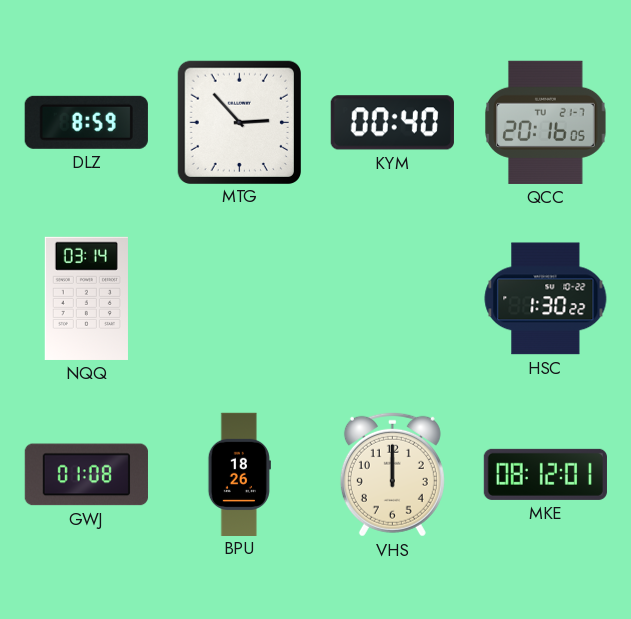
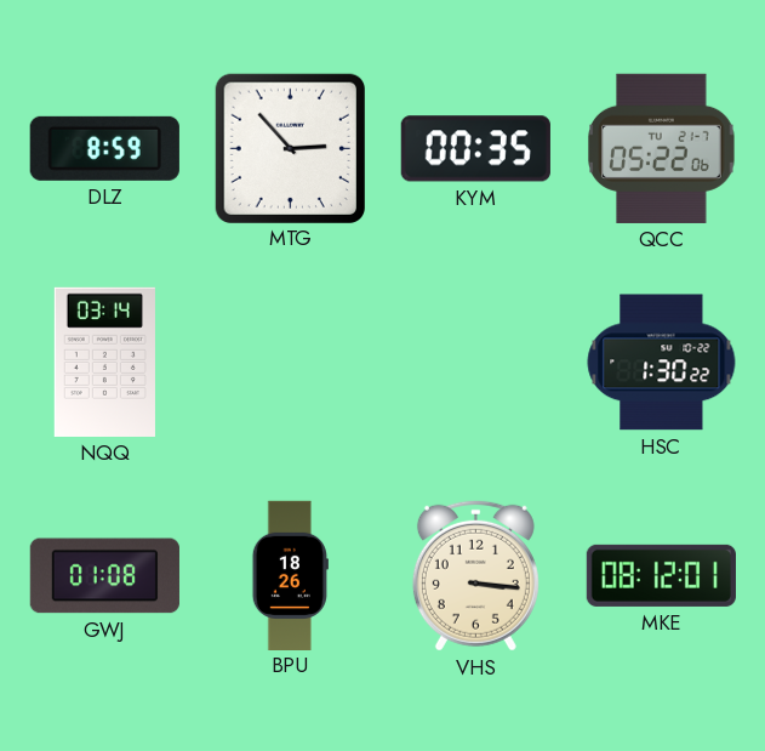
KYM: 00:40 -> 00:35
QCC: 20:16 -> 05:22
VHS: 12:00 -> 3:16
